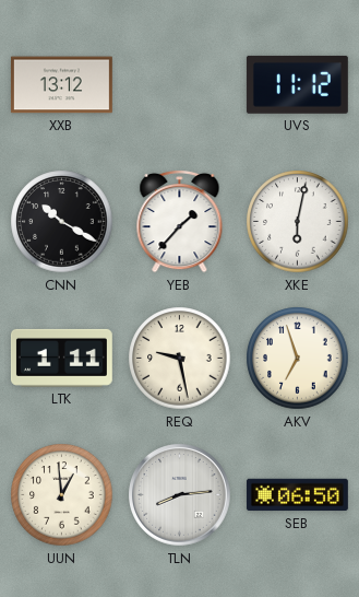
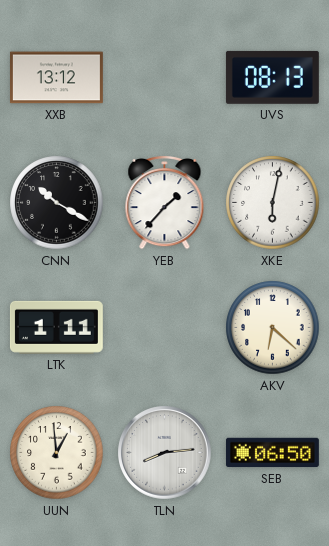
UVS: 11:12 -> 08:13
REQ: 9:28 -> none
AKV: 6:57 -> 6:22
